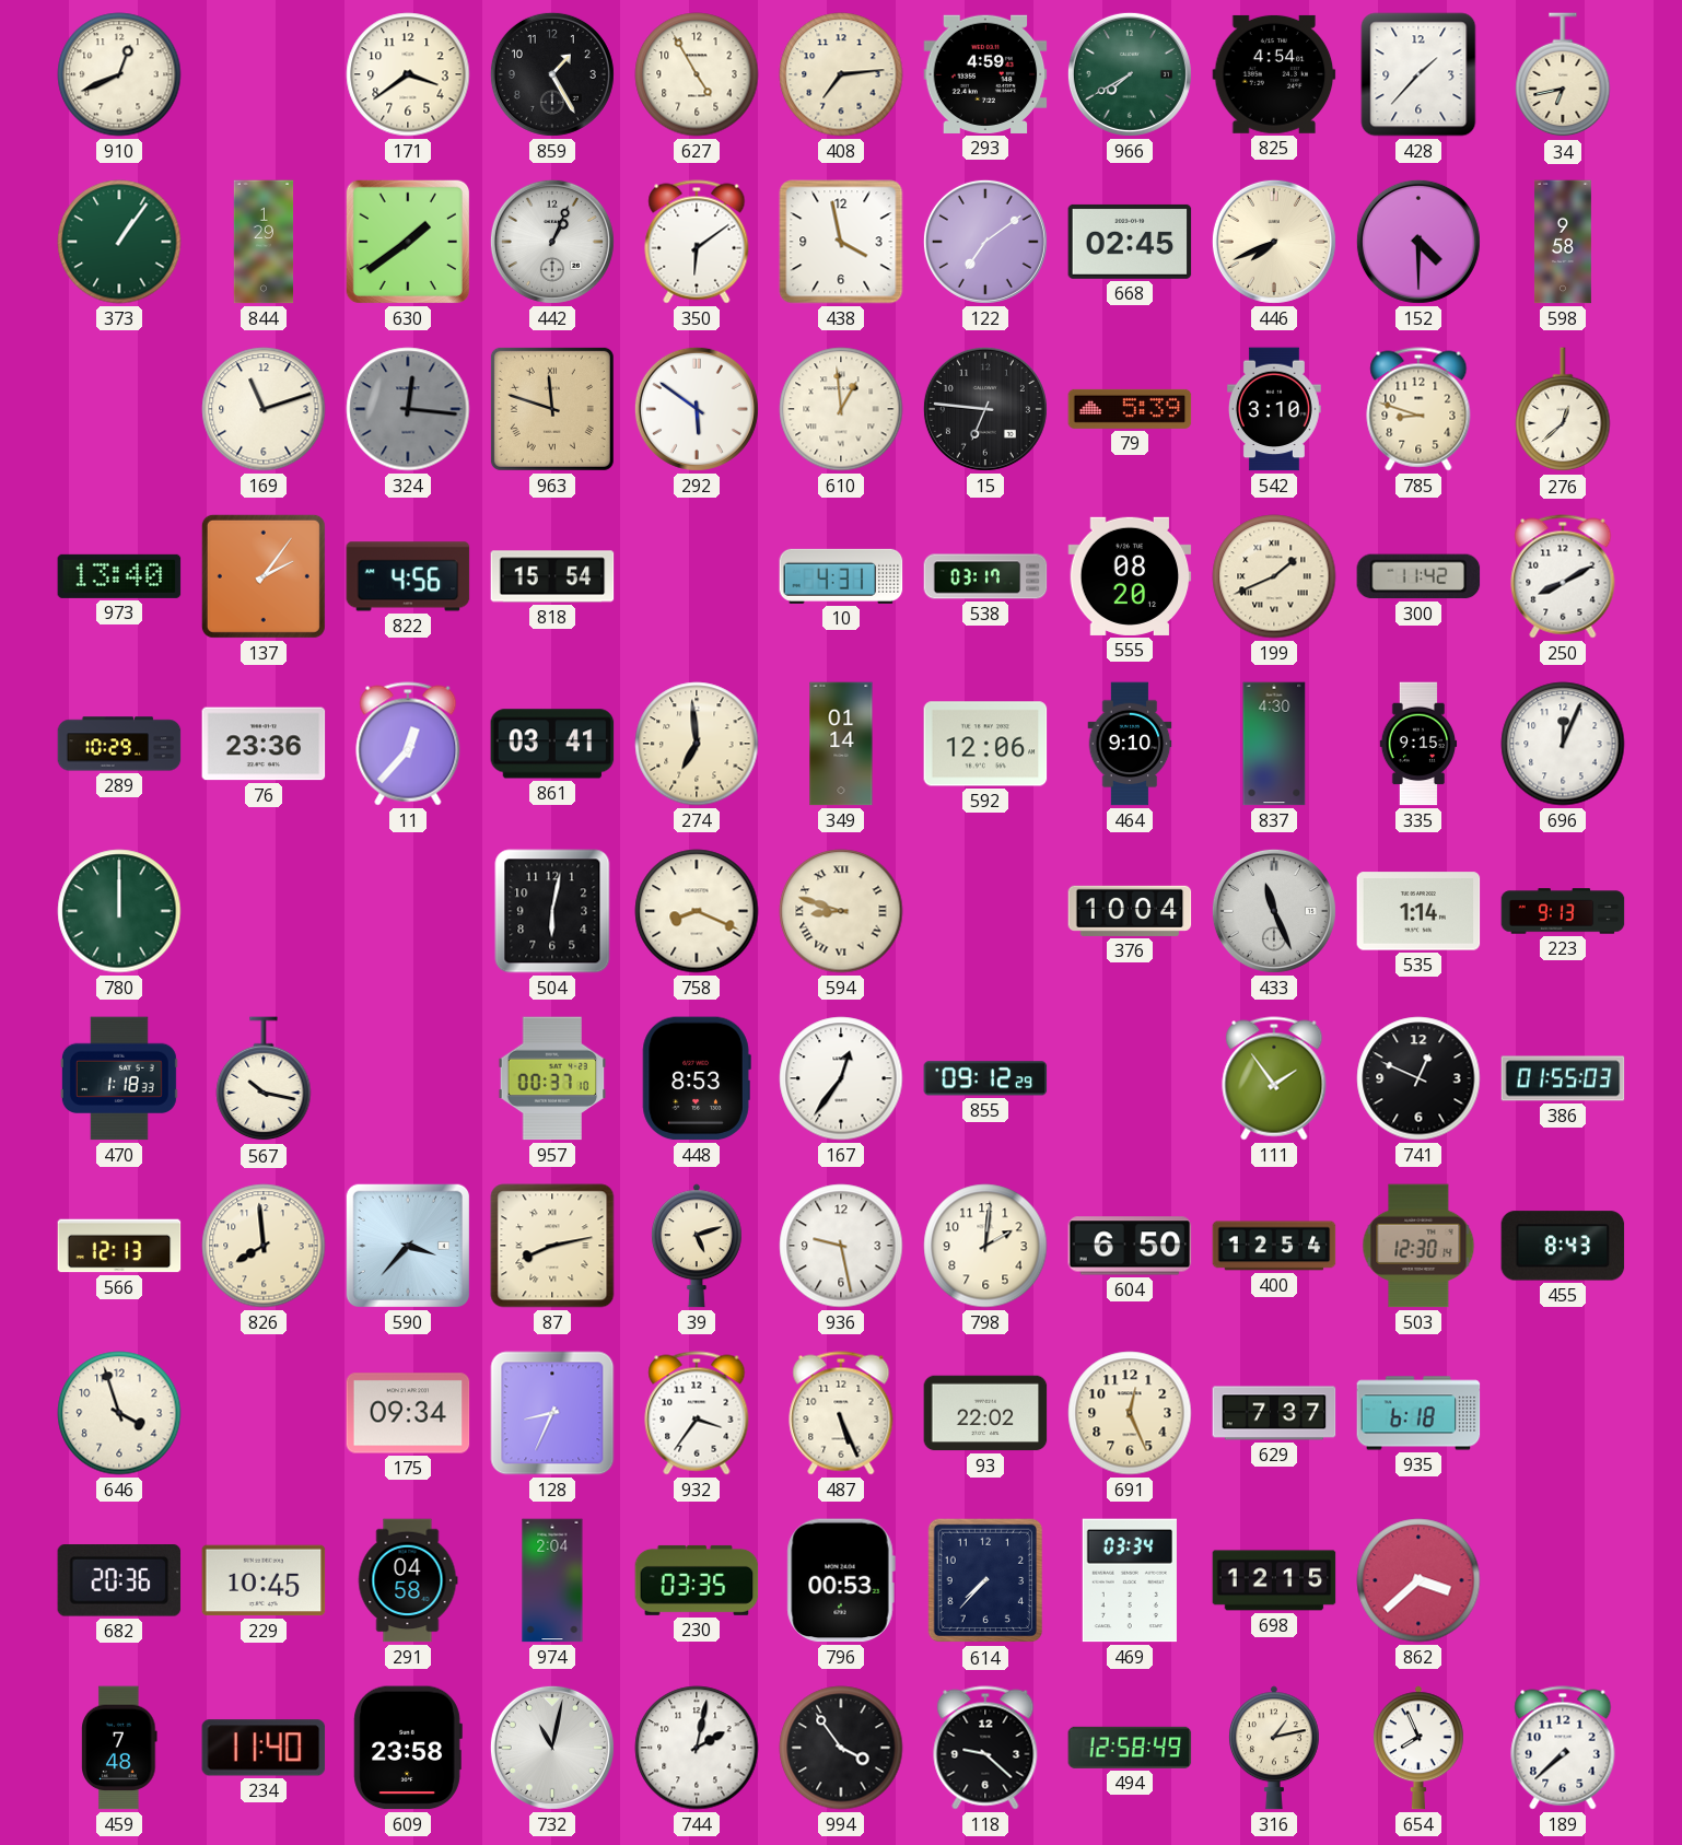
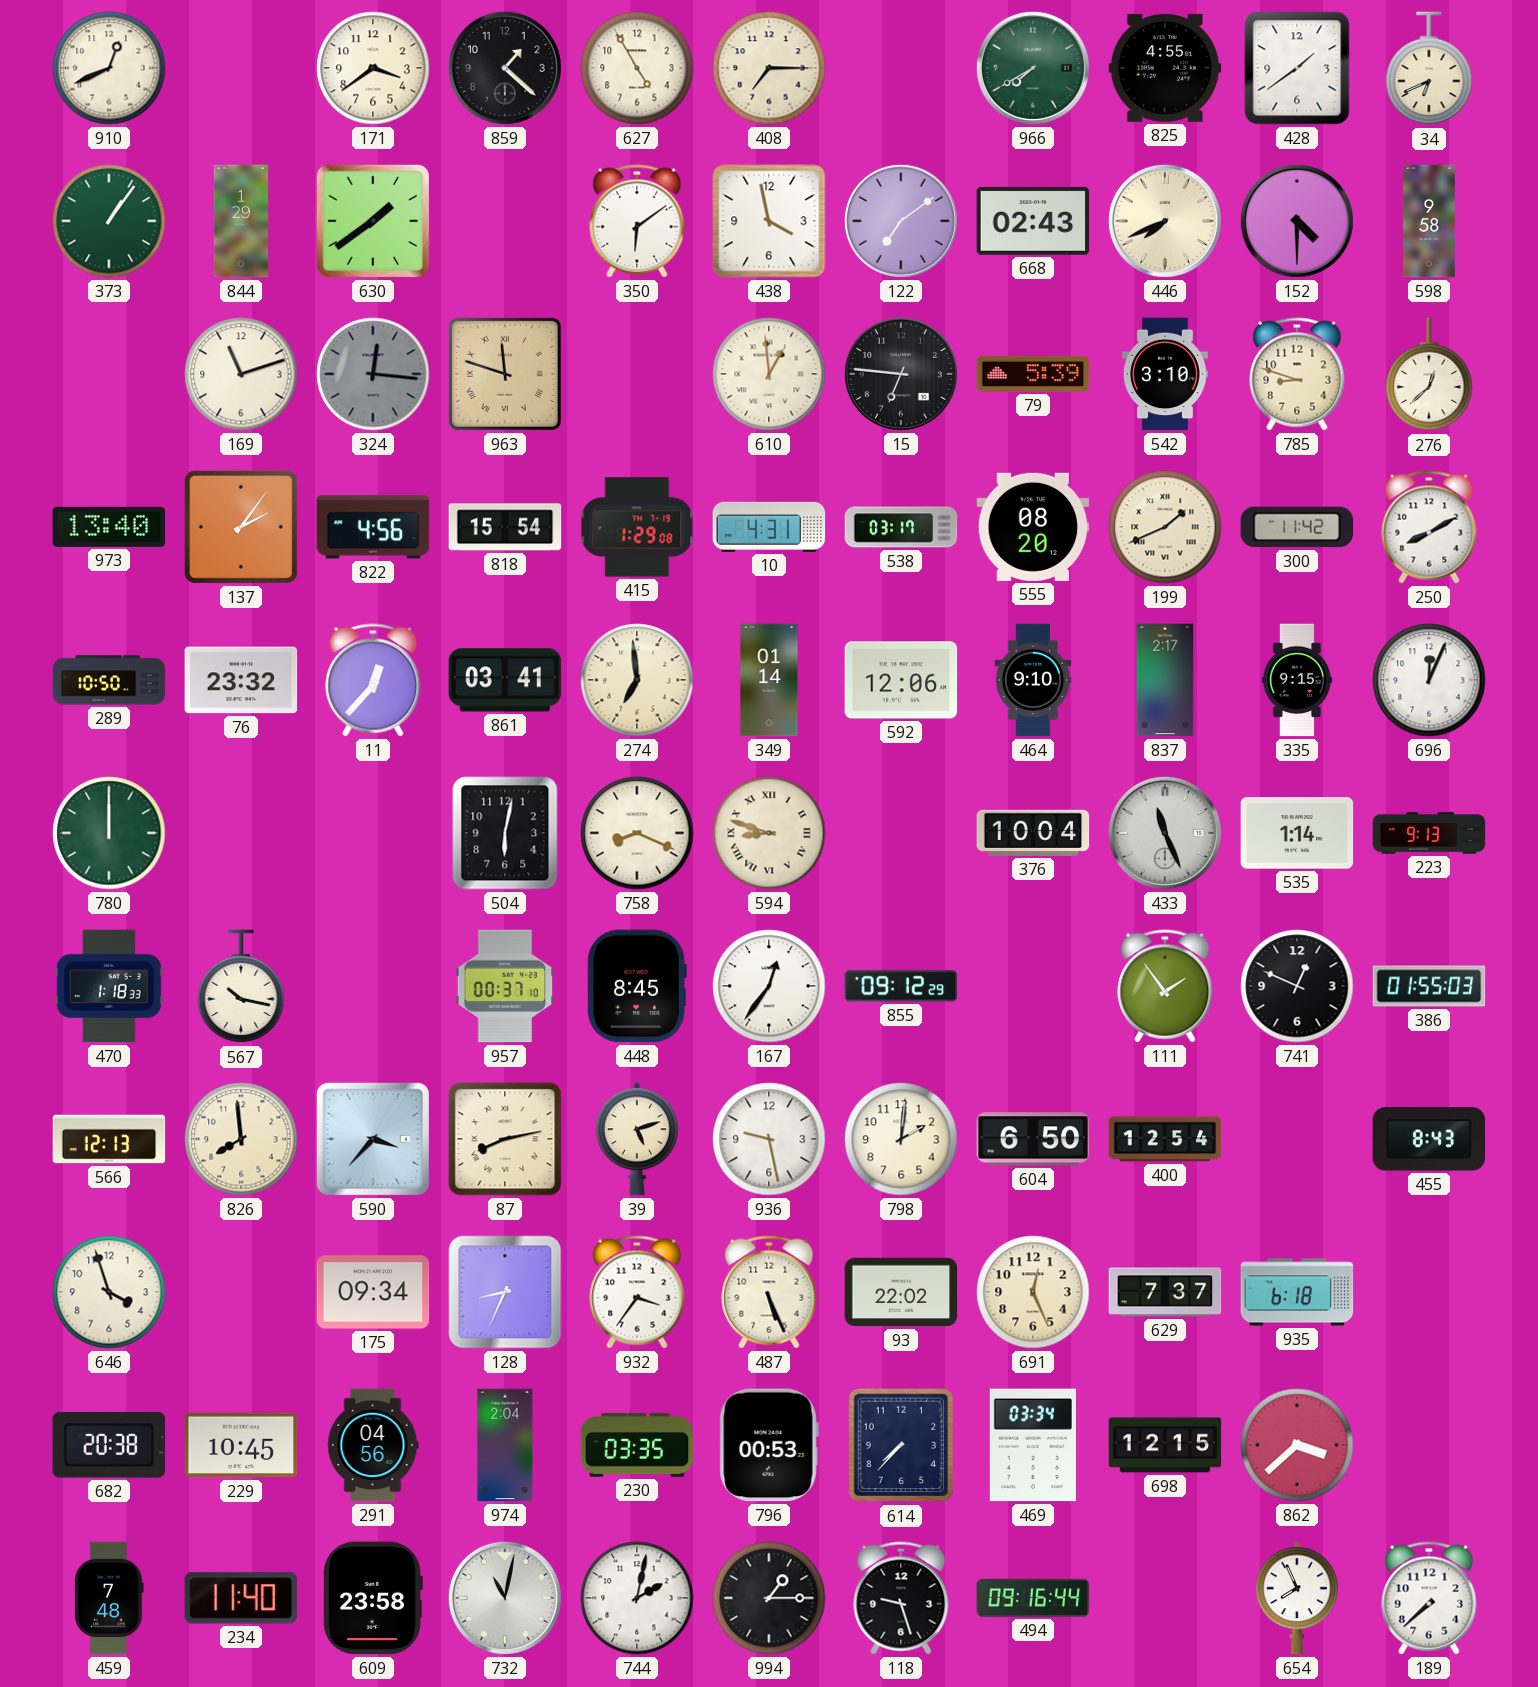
859: 1:25 -> 1:22
408: 7:14 -> 7:15
293: 4:59 -> none
825: 4:54 -> 4:55
428: 1:37 -> 1:39
34: 6:43 -> 6:41
442: 1:04 -> none
668: 02:45 -> 02:43
292: 5:51 -> none
415: none -> 1:29
289: 10:29 -> 10:50
76: 23:36 -> 23:32
837: 4:30 -> 2:17
448: 8:53 -> 8:45
503: 12:30 -> none
682: 20:36 -> 20:38
291: 04:58 -> 04:56
994: 3:54 -> 1:15
118: 9:22 -> 9:27
494: 12:58 -> 09:16
316: 1:13 -> none
